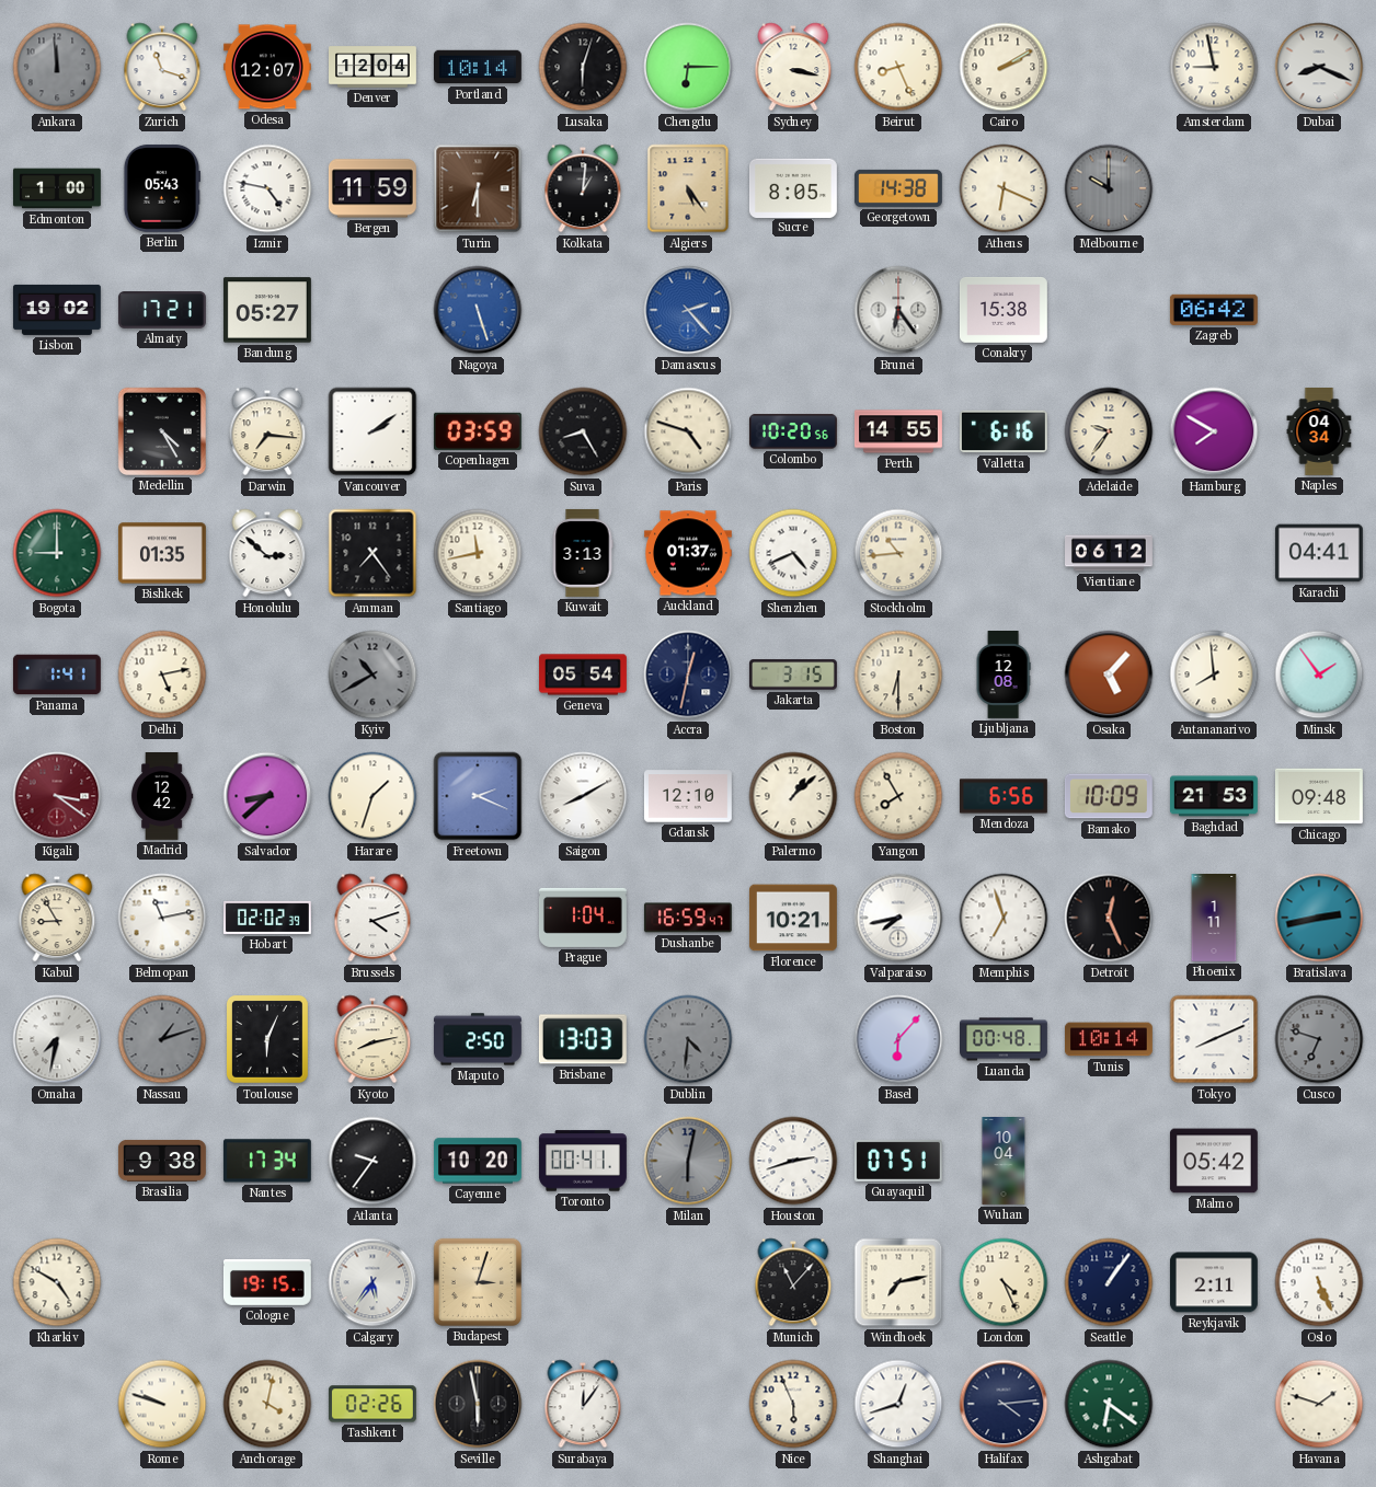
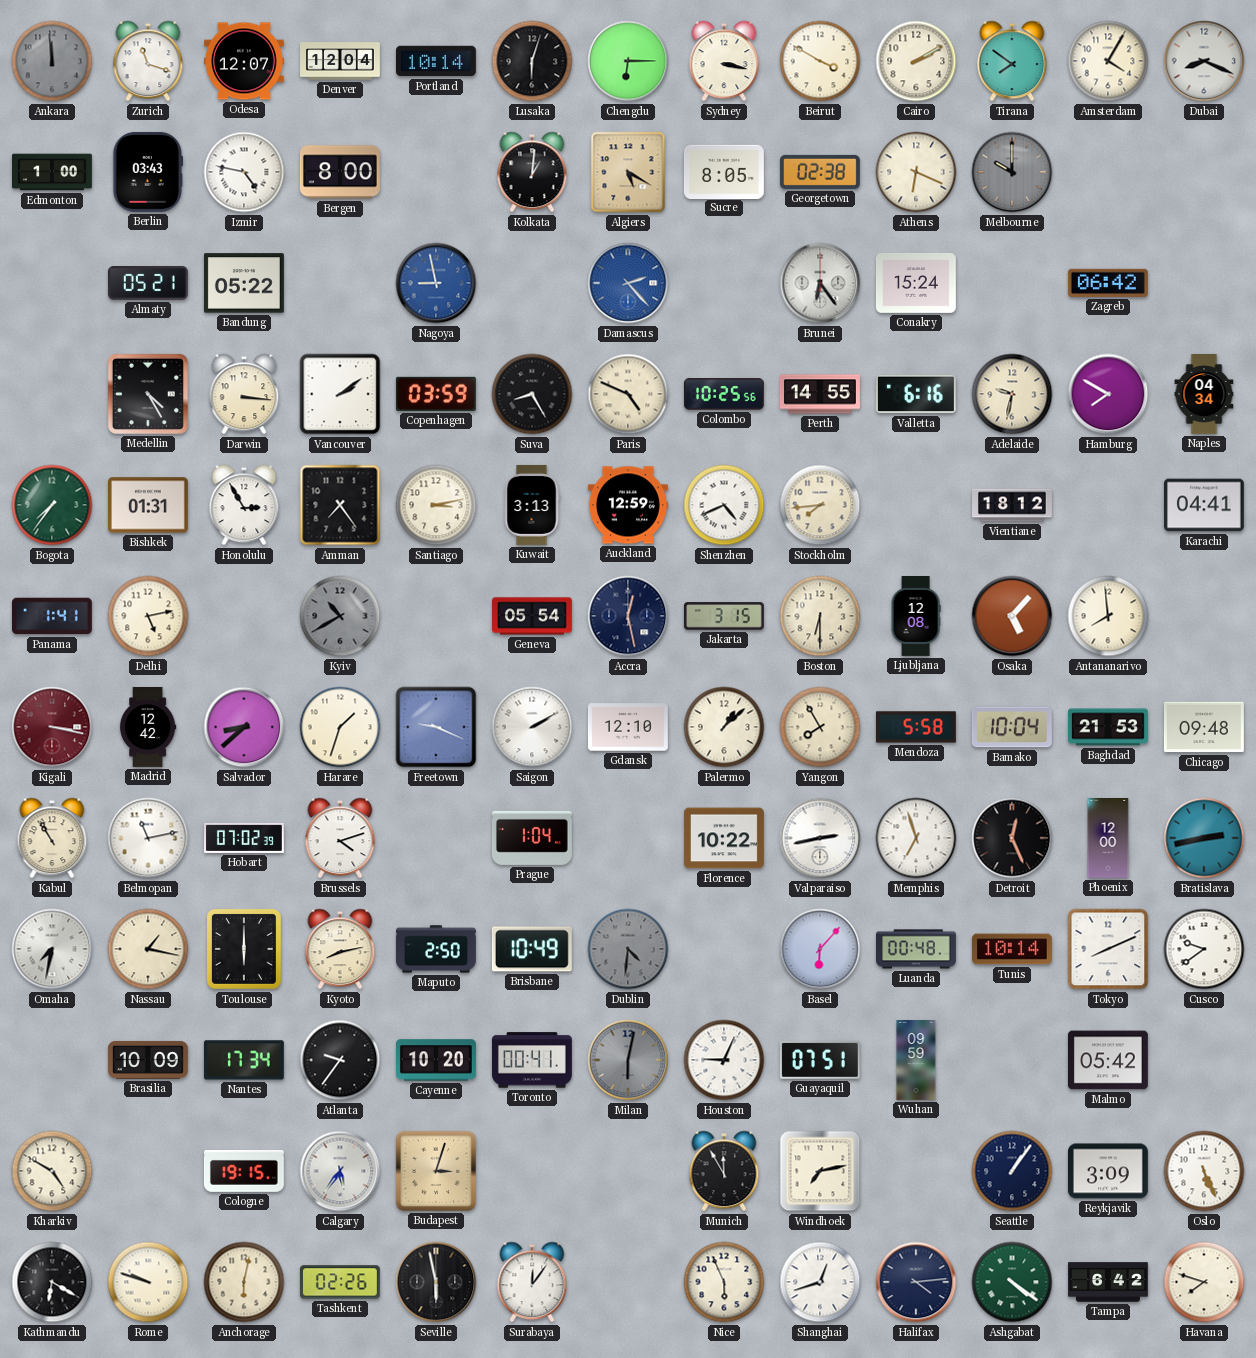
Beirut: 8:26 -> 3:50
Tirana: none -> 7:51
Amsterdam: 8:58 -> 4:05
Berlin: 05:43 -> 03:43
Bergen: 11:59 -> 8:00
Turin: 6:30 -> none
Algiers: 5:24 -> 5:20
Georgetown: 14:38 -> 02:38
Lisbon: 19:02 -> none
Almaty: 17:21 -> 05:21
Bandung: 05:27 -> 05:22
Nagoya: 5:27 -> 8:58
Conakry: 15:38 -> 15:24
Darwin: 7:16 -> 3:16
Paris: 4:48 -> 4:49
Colombo: 10:20 -> 10:25
Adelaide: 9:36 -> 9:32
Bogota: 9:00 -> 7:36
Bishkek: 01:35 -> 01:31
Honolulu: 2:52 -> 2:55
Santiago: 11:43 -> 3:13
Auckland: 01:37 -> 12:59
Stockholm: 10:44 -> 7:44
Vientiane: 06:12 -> 18:12
Accra: 12:32 -> 12:28
Minsk: 1:54 -> none
Kigali: 3:21 -> 3:17
Freetown: 2:19 -> 9:19
Saigon: 8:10 -> 2:10
Mendoza: 6:56 -> 5:58
Bamako: 10:09 -> 10:04
Kabul: 8:55 -> 10:55
Hobart: 02:02 -> 07:02
Dushanbe: 16:59 -> none
Florence: 10:21 -> 10:22
Valparaiso: 7:43 -> 2:43
Phoenix: 1:11 -> 12:00
Nassau: 1:12 -> 1:17
Nassau dial: grey -> cream
Toulouse: 6:04 -> 6:00
Brisbane: 13:03 -> 10:49
Cusco: 6:48 -> 9:39
Cusco dial: grey -> white
Brasilia: 9:38 -> 10:09
Houston: 2:42 -> 9:04
Wuhan: 10:04 -> 09:59
Munich: 11:07 -> 11:55
London: 4:26 -> none
Reykjavik: 2:11 -> 3:09
Kathmandu: none -> 6:20
Anchorage: 4:02 -> 6:02
Ashgabat: 6:21 -> 4:21
Tampa: none -> 6:42
Havana: 1:48 -> 7:48
